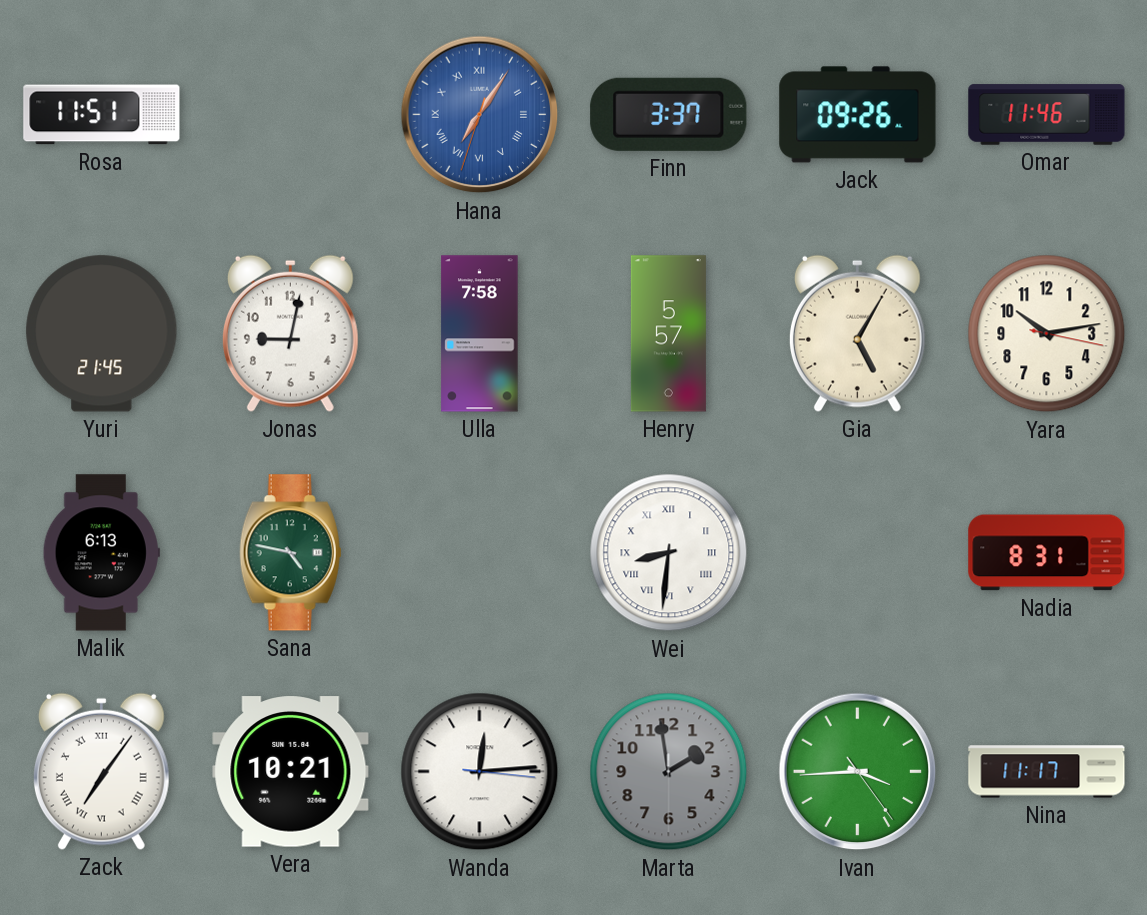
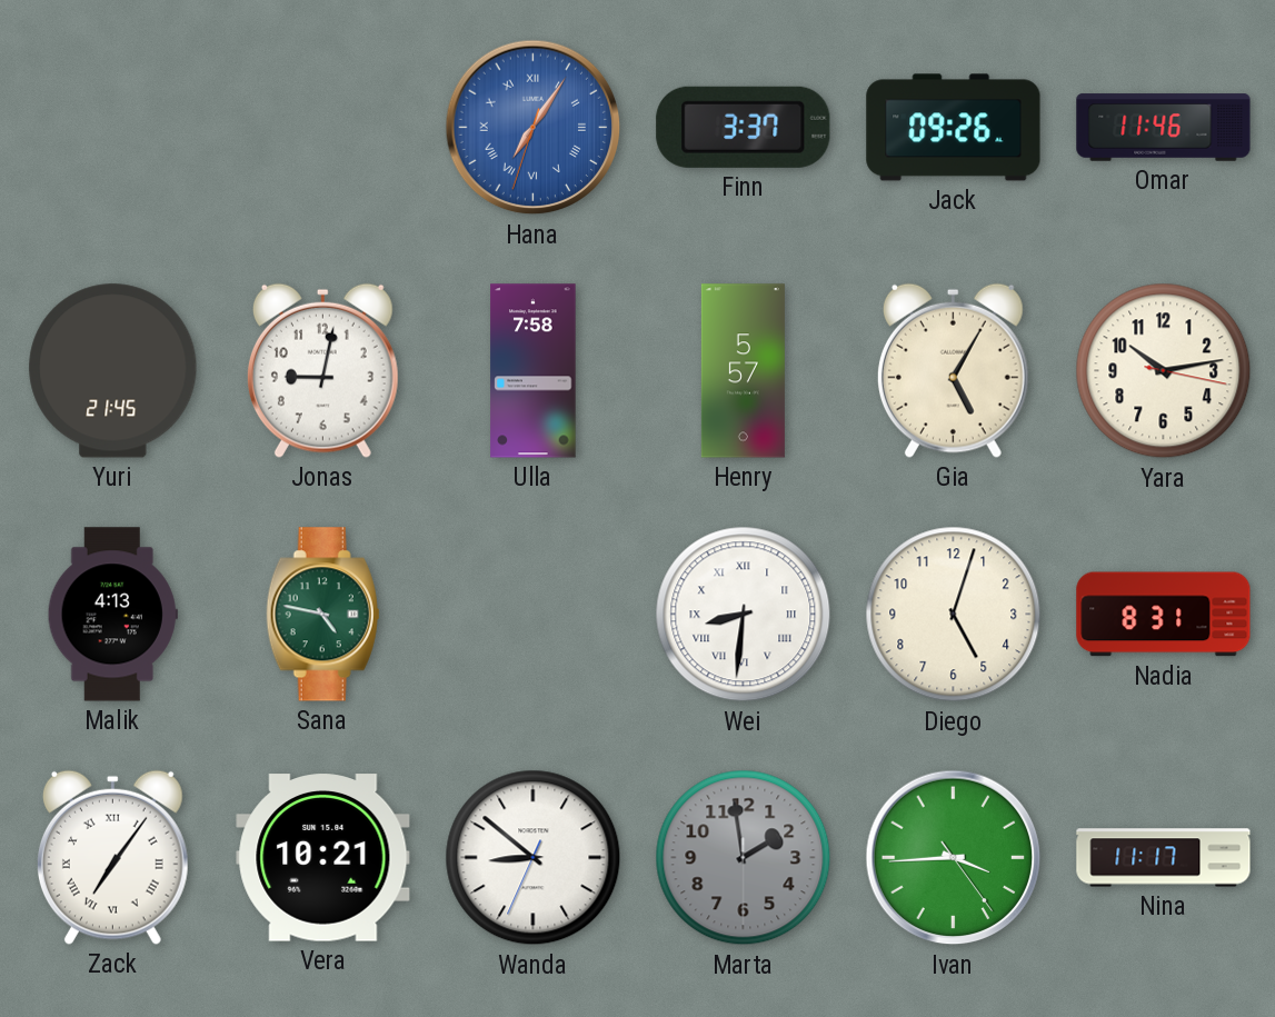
Rosa: 11:51 -> none
Malik: 6:13 -> 4:13
Diego: none -> 5:03
Wanda: 12:14 -> 8:51
